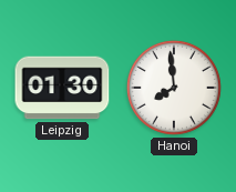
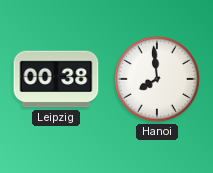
Leipzig: 01:30 -> 00:38
